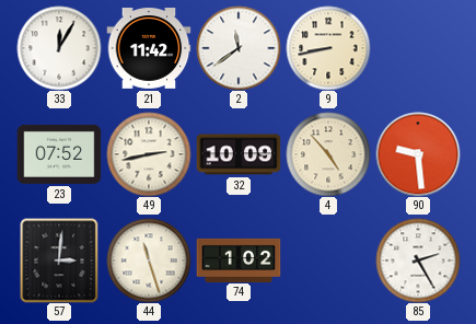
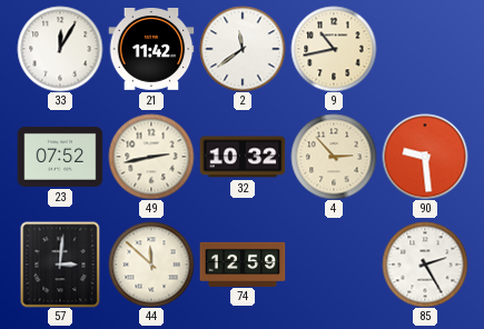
9: 8:43 -> 10:43
32: 10:09 -> 10:32
4: 4:53 -> 2:53
44: 11:27 -> 11:52
74: 1:02 -> 12:59
